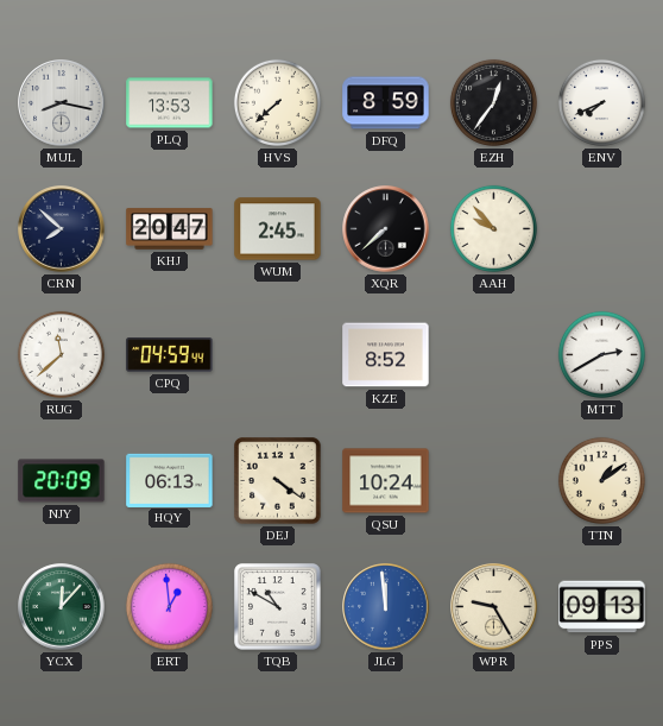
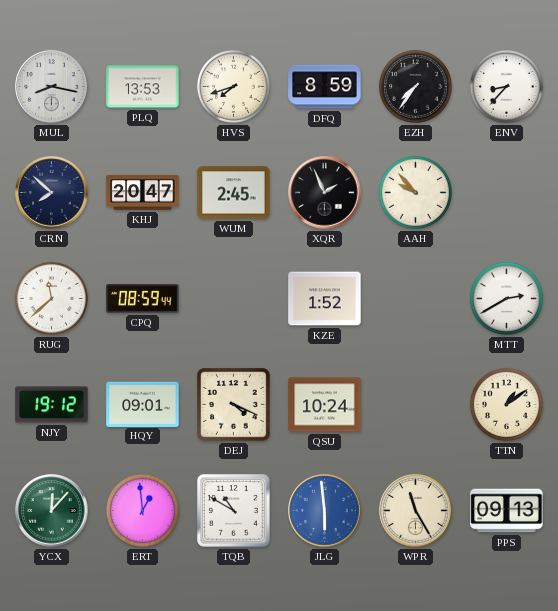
HVS: 7:38 -> 7:42
EZH: 12:36 -> 7:36
ENV: 7:41 -> 8:37
XQR: 7:38 -> 1:56
CPQ: 04:59 -> 08:59
KZE: 8:52 -> 1:52
NJY: 20:09 -> 19:12
HQY: 06:13 -> 09:01
DEJ: 4:21 -> 4:19
JLG: 11:59 -> 5:59
WPR: 9:25 -> 11:25
